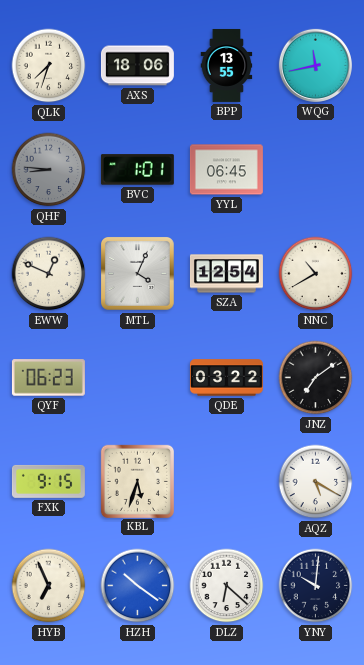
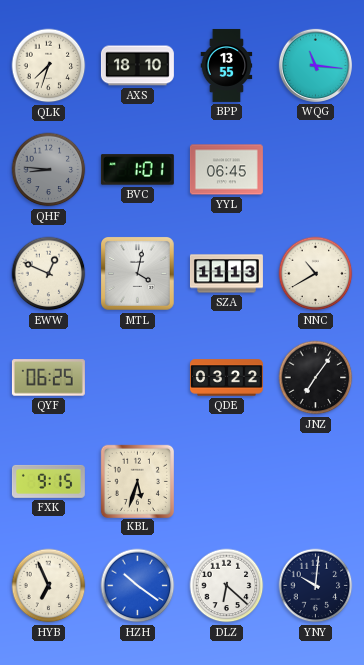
AXS: 18:06 -> 18:10
WQG: 11:43 -> 11:16
MTL: 4:04 -> 4:02
SZA: 12:54 -> 11:13
QYF: 06:23 -> 06:25
JNZ: 7:09 -> 7:06
AQZ: 5:20 -> none
